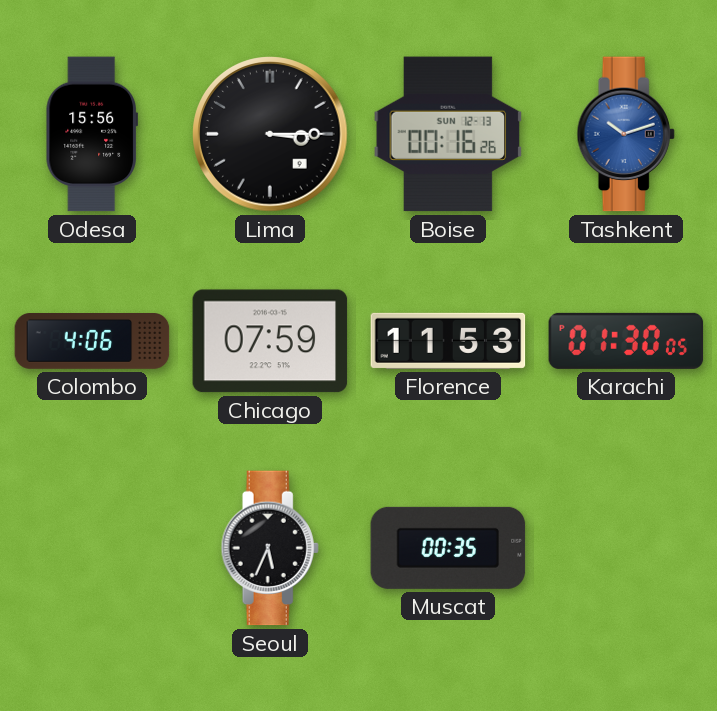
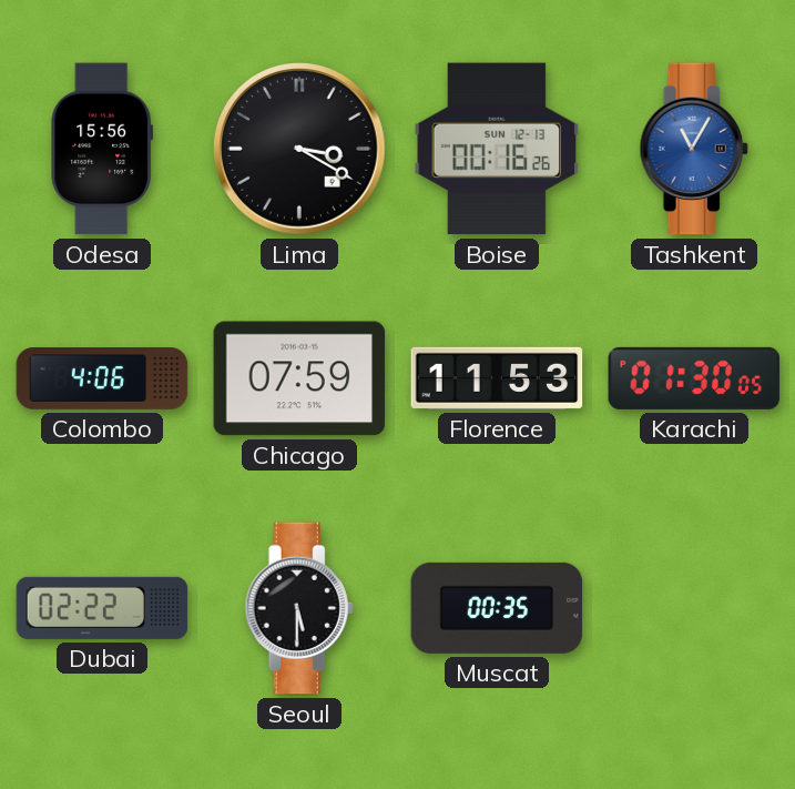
Lima: 3:15 -> 3:20
Tashkent: 10:12 -> 11:05
Dubai: none -> 02:22
Seoul: 5:34 -> 5:30
